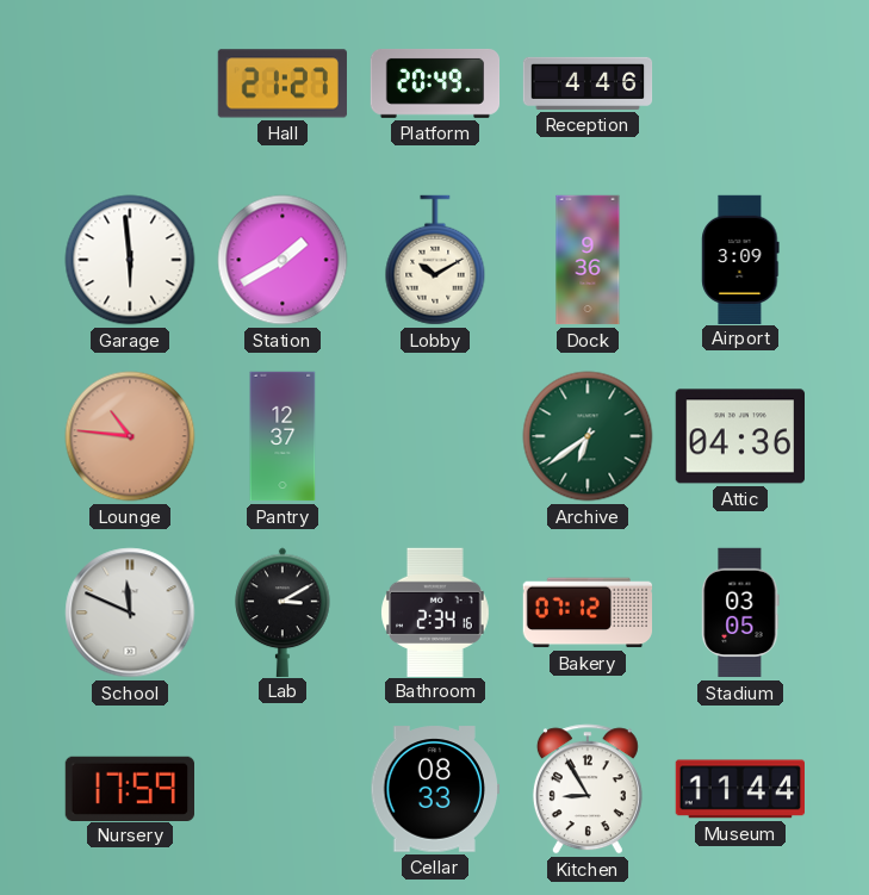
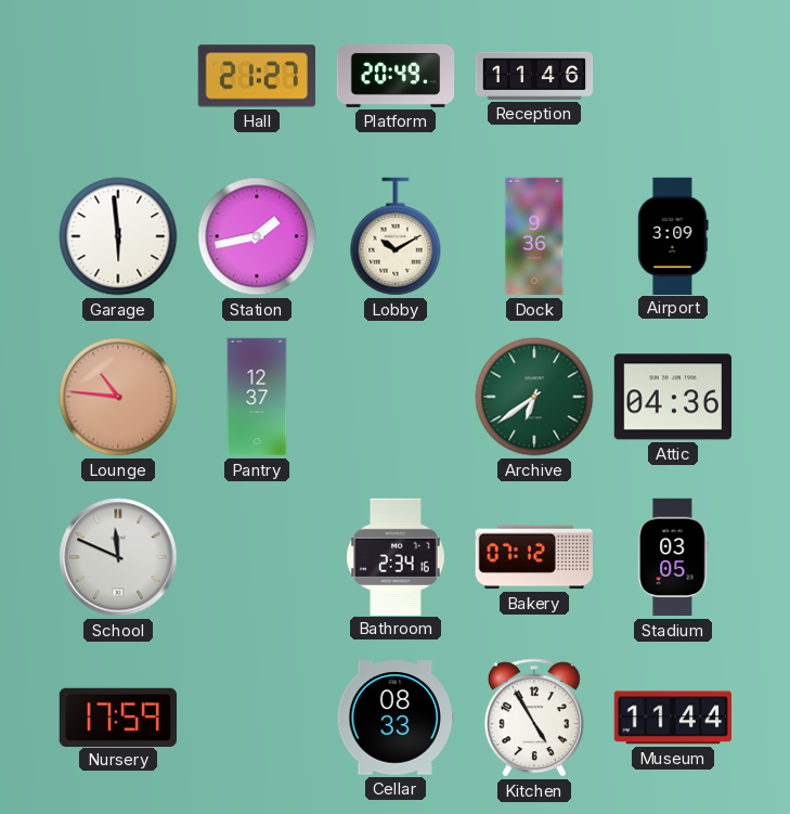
Reception: 4:46 -> 11:46
Station: 1:40 -> 1:43
Lab: 3:10 -> none
Kitchen: 8:55 -> 4:55
